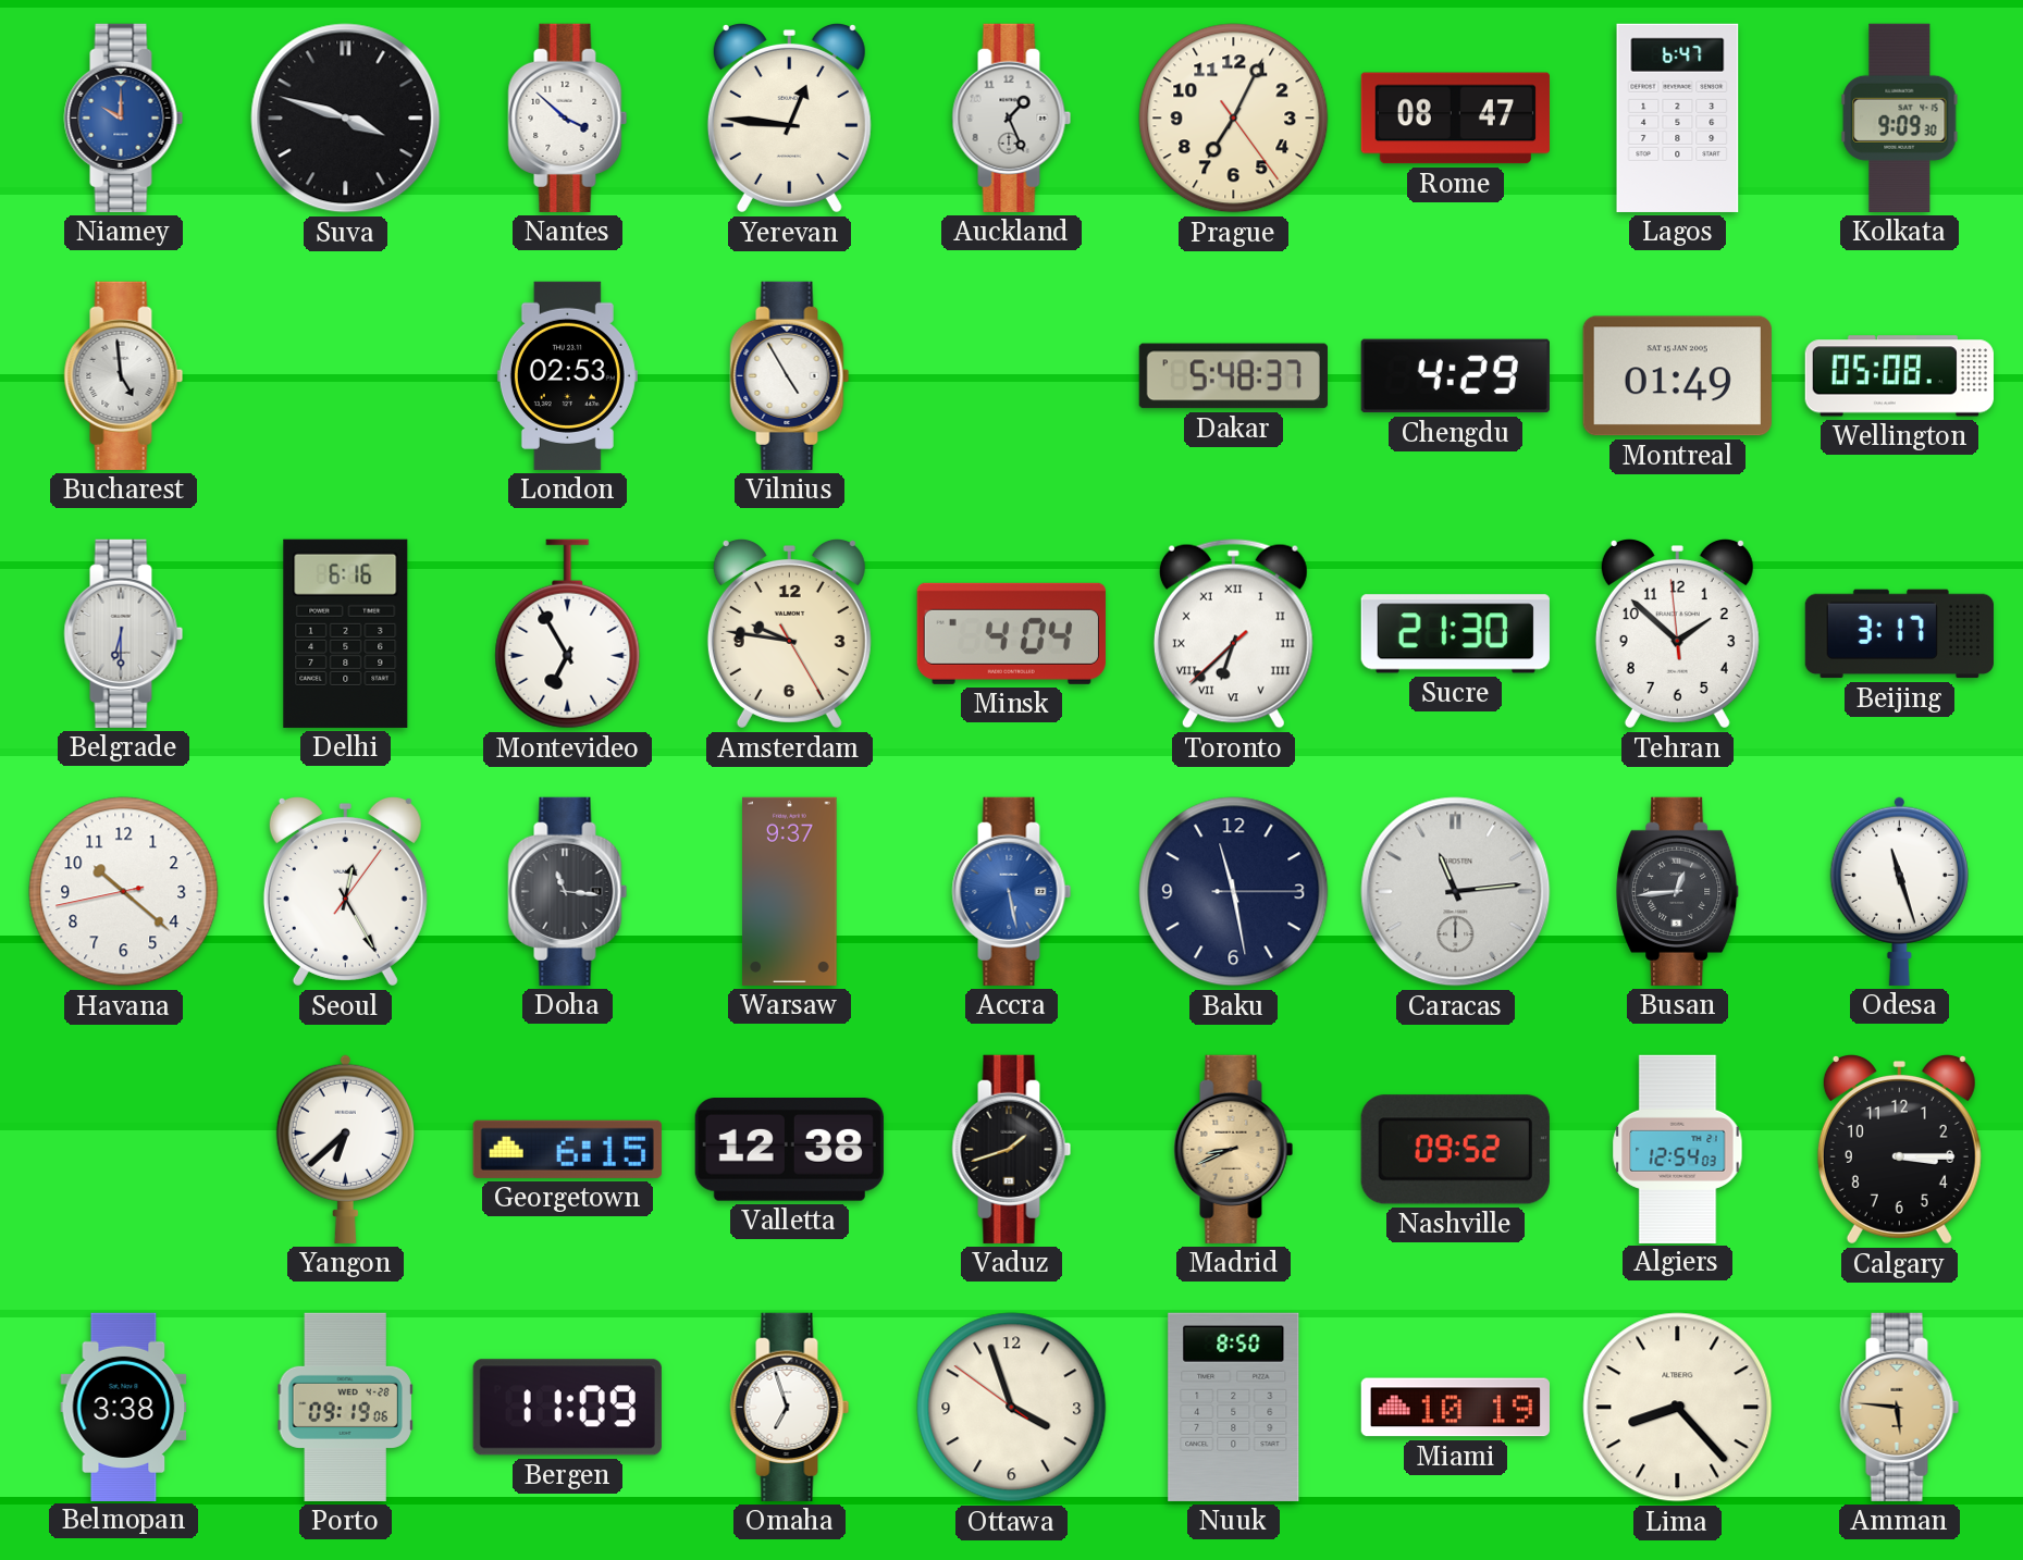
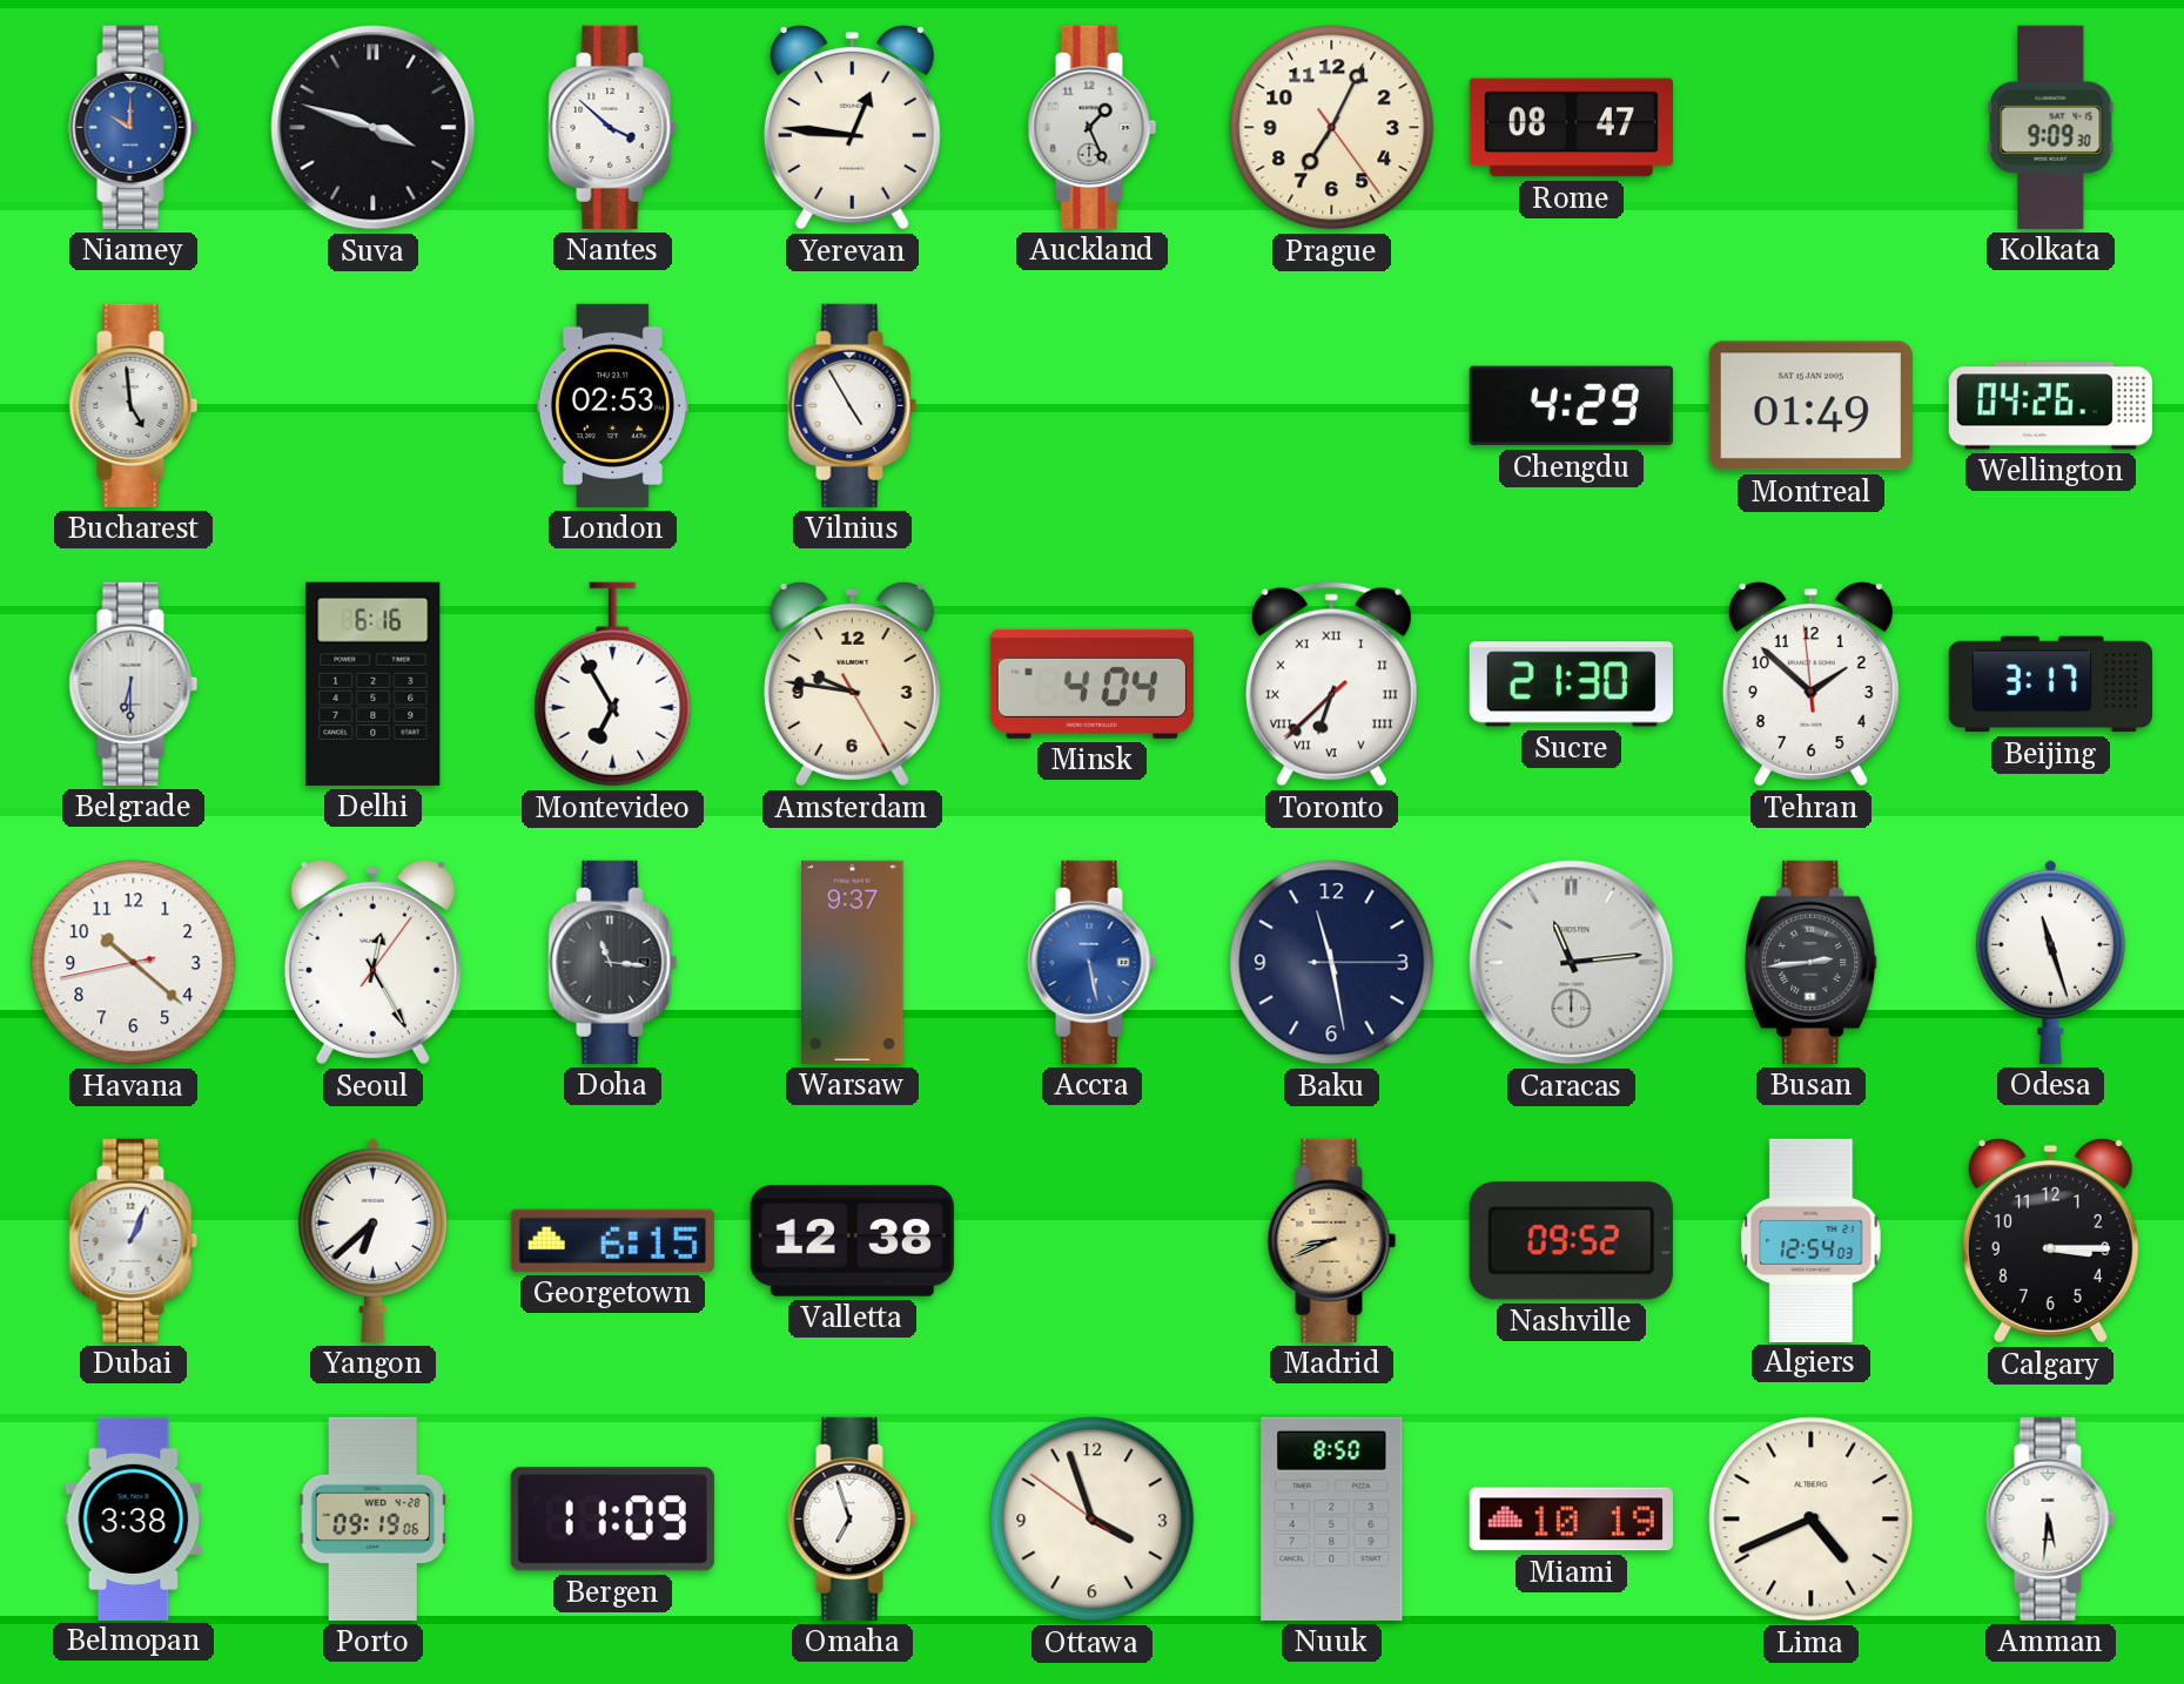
Lagos: 6:47 -> none
Dakar: 5:48 -> none
Wellington: 05:08 -> 04:26
Busan: 12:44 -> 2:44
Dubai: none -> 1:04
Vaduz: 1:42 -> none
Lima: 8:23 -> 4:41
Amman: 5:46 -> 5:31
Amman dial: champagne -> white
